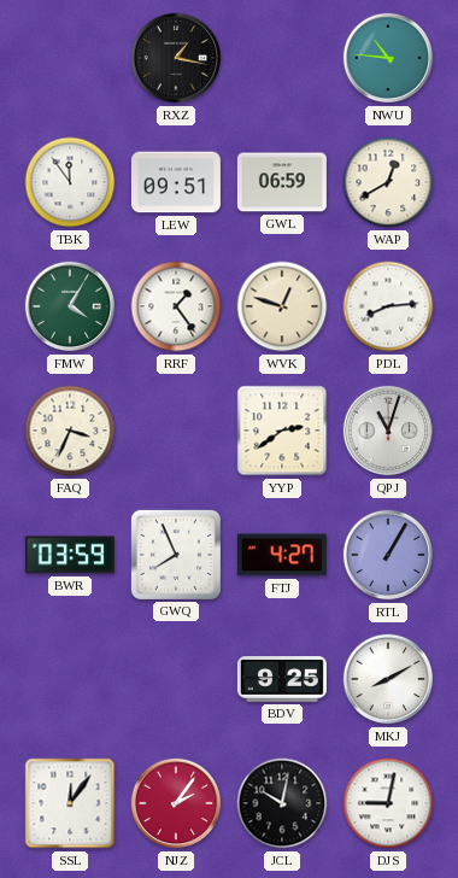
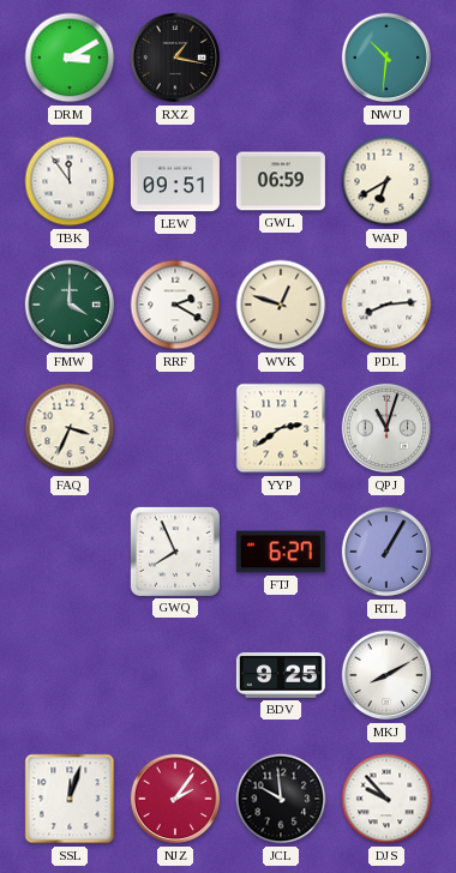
DRM: none -> 3:10
NWU: 10:46 -> 10:31
WAP: 12:40 -> 6:40
FMW: 4:05 -> 4:00
RRF: 1:24 -> 2:20
BWR: 03:59 -> none
FTJ: 4:27 -> 6:27
SSL: 12:06 -> 12:03
JCL: 10:02 -> 9:59
DJS: 9:02 -> 9:53
